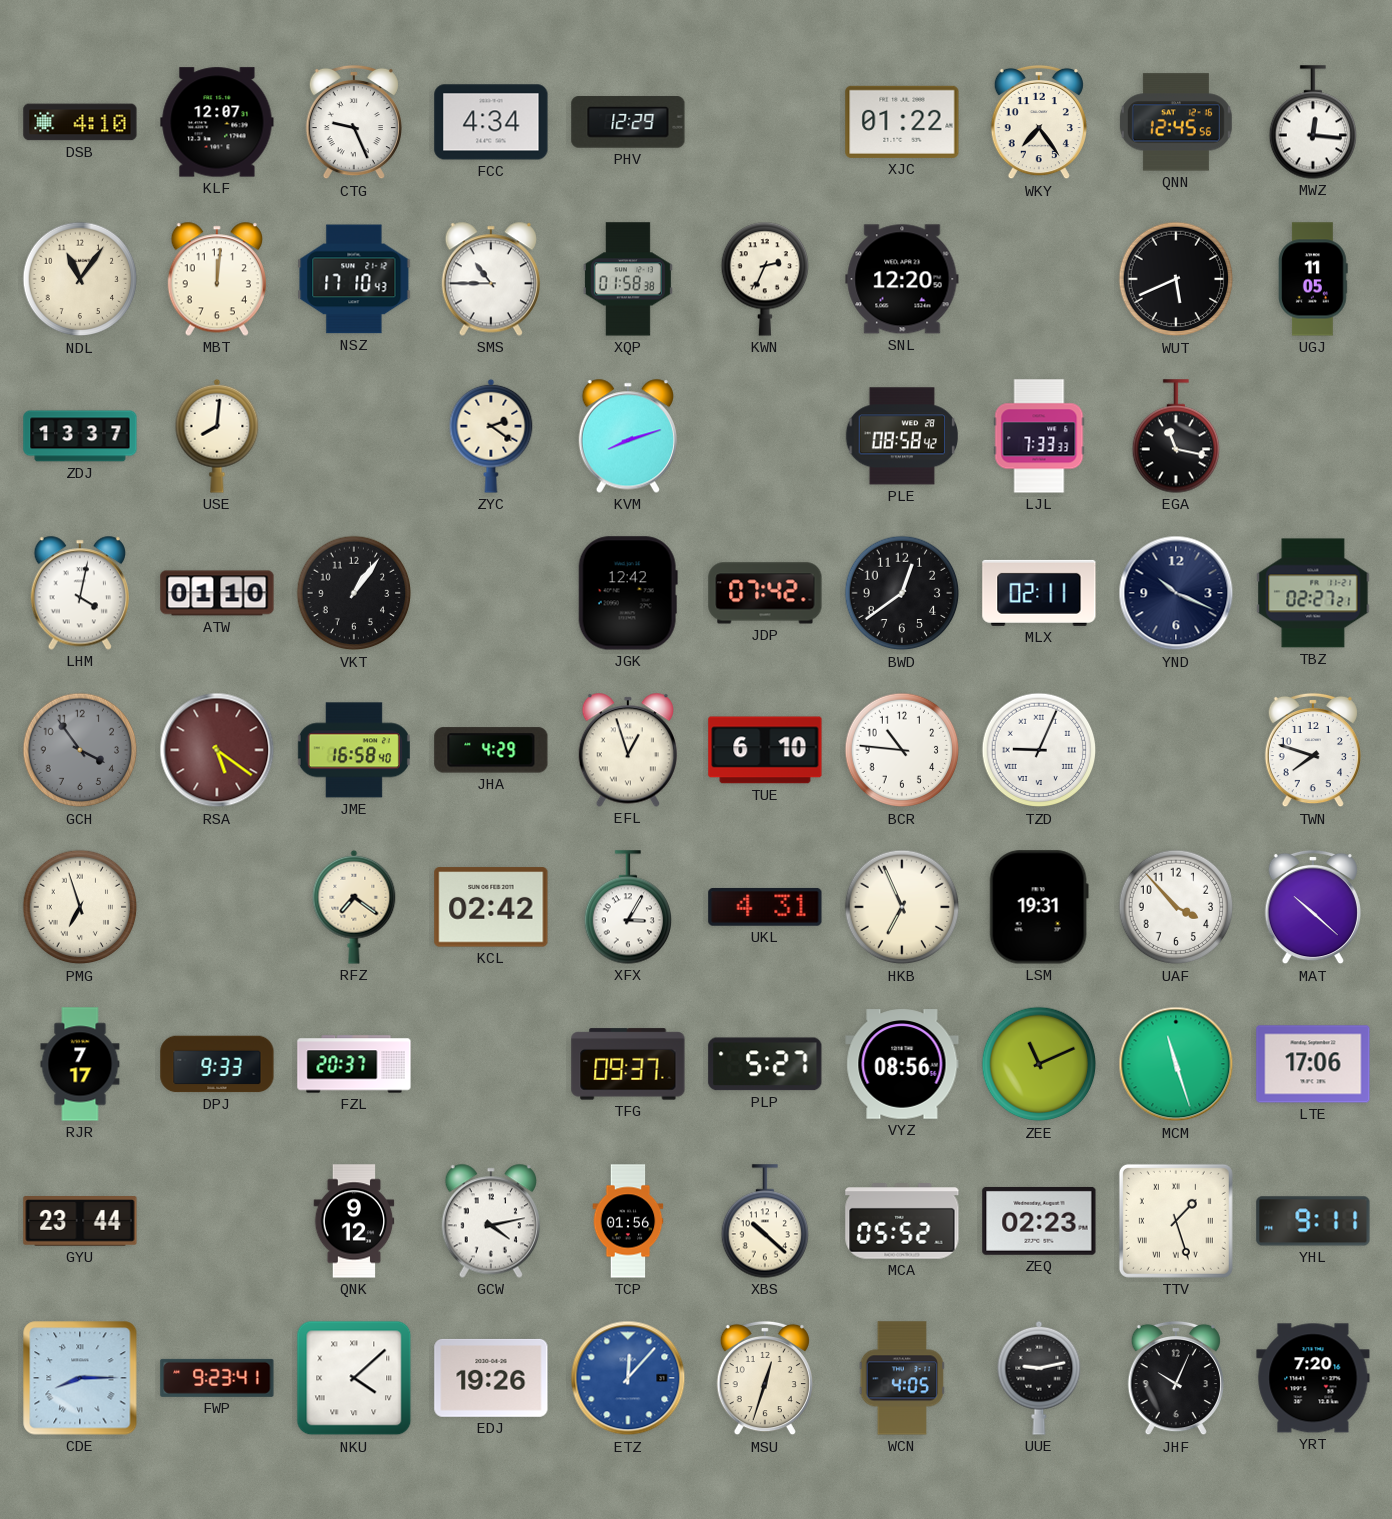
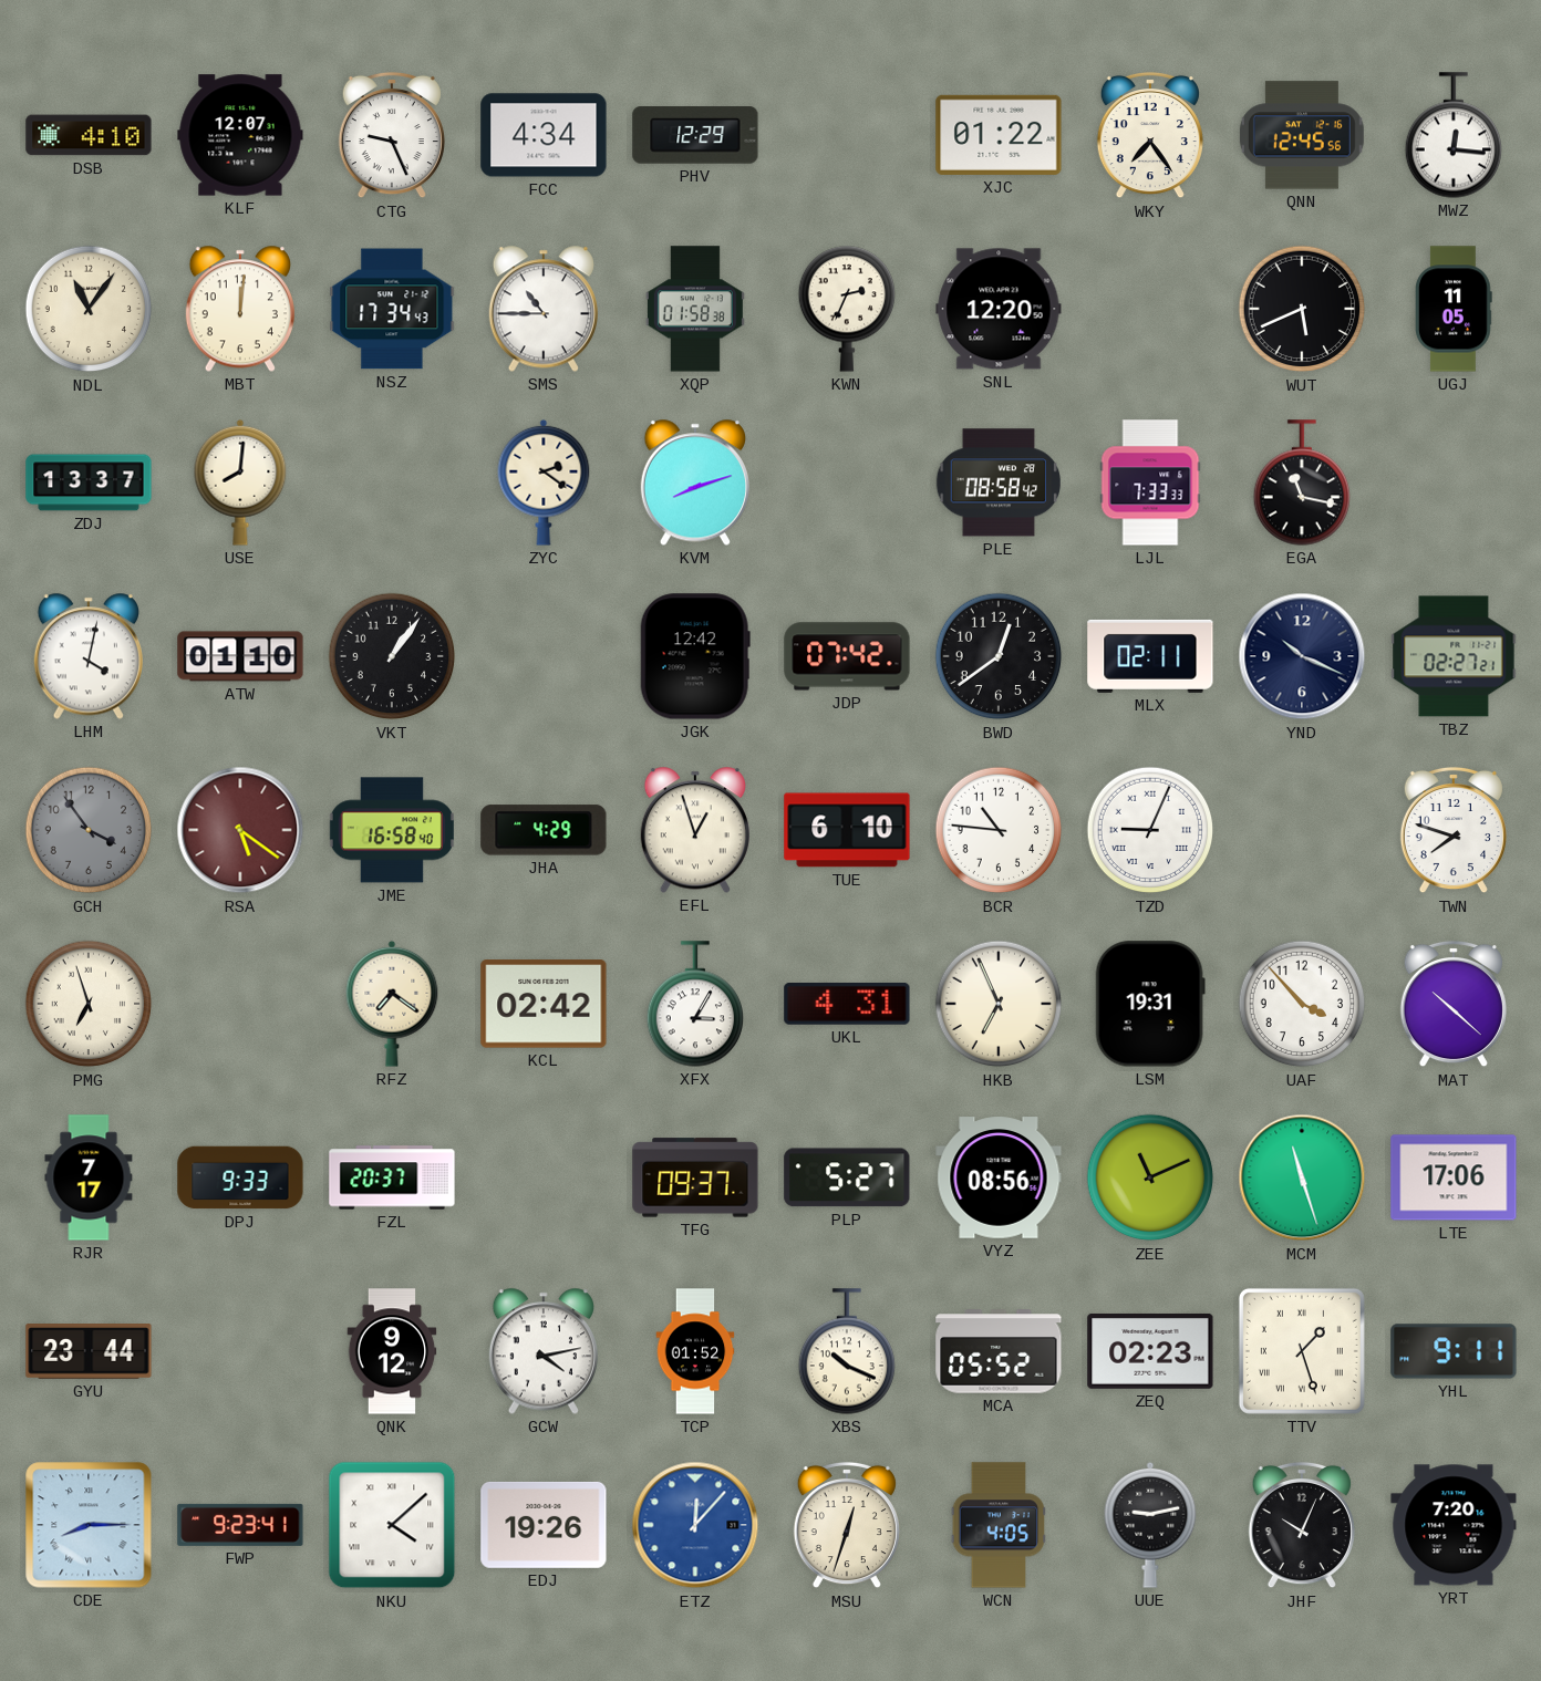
NSZ: 17:10 -> 17:34
TCP: 01:56 -> 01:52
XBS: 10:22 -> 10:19
